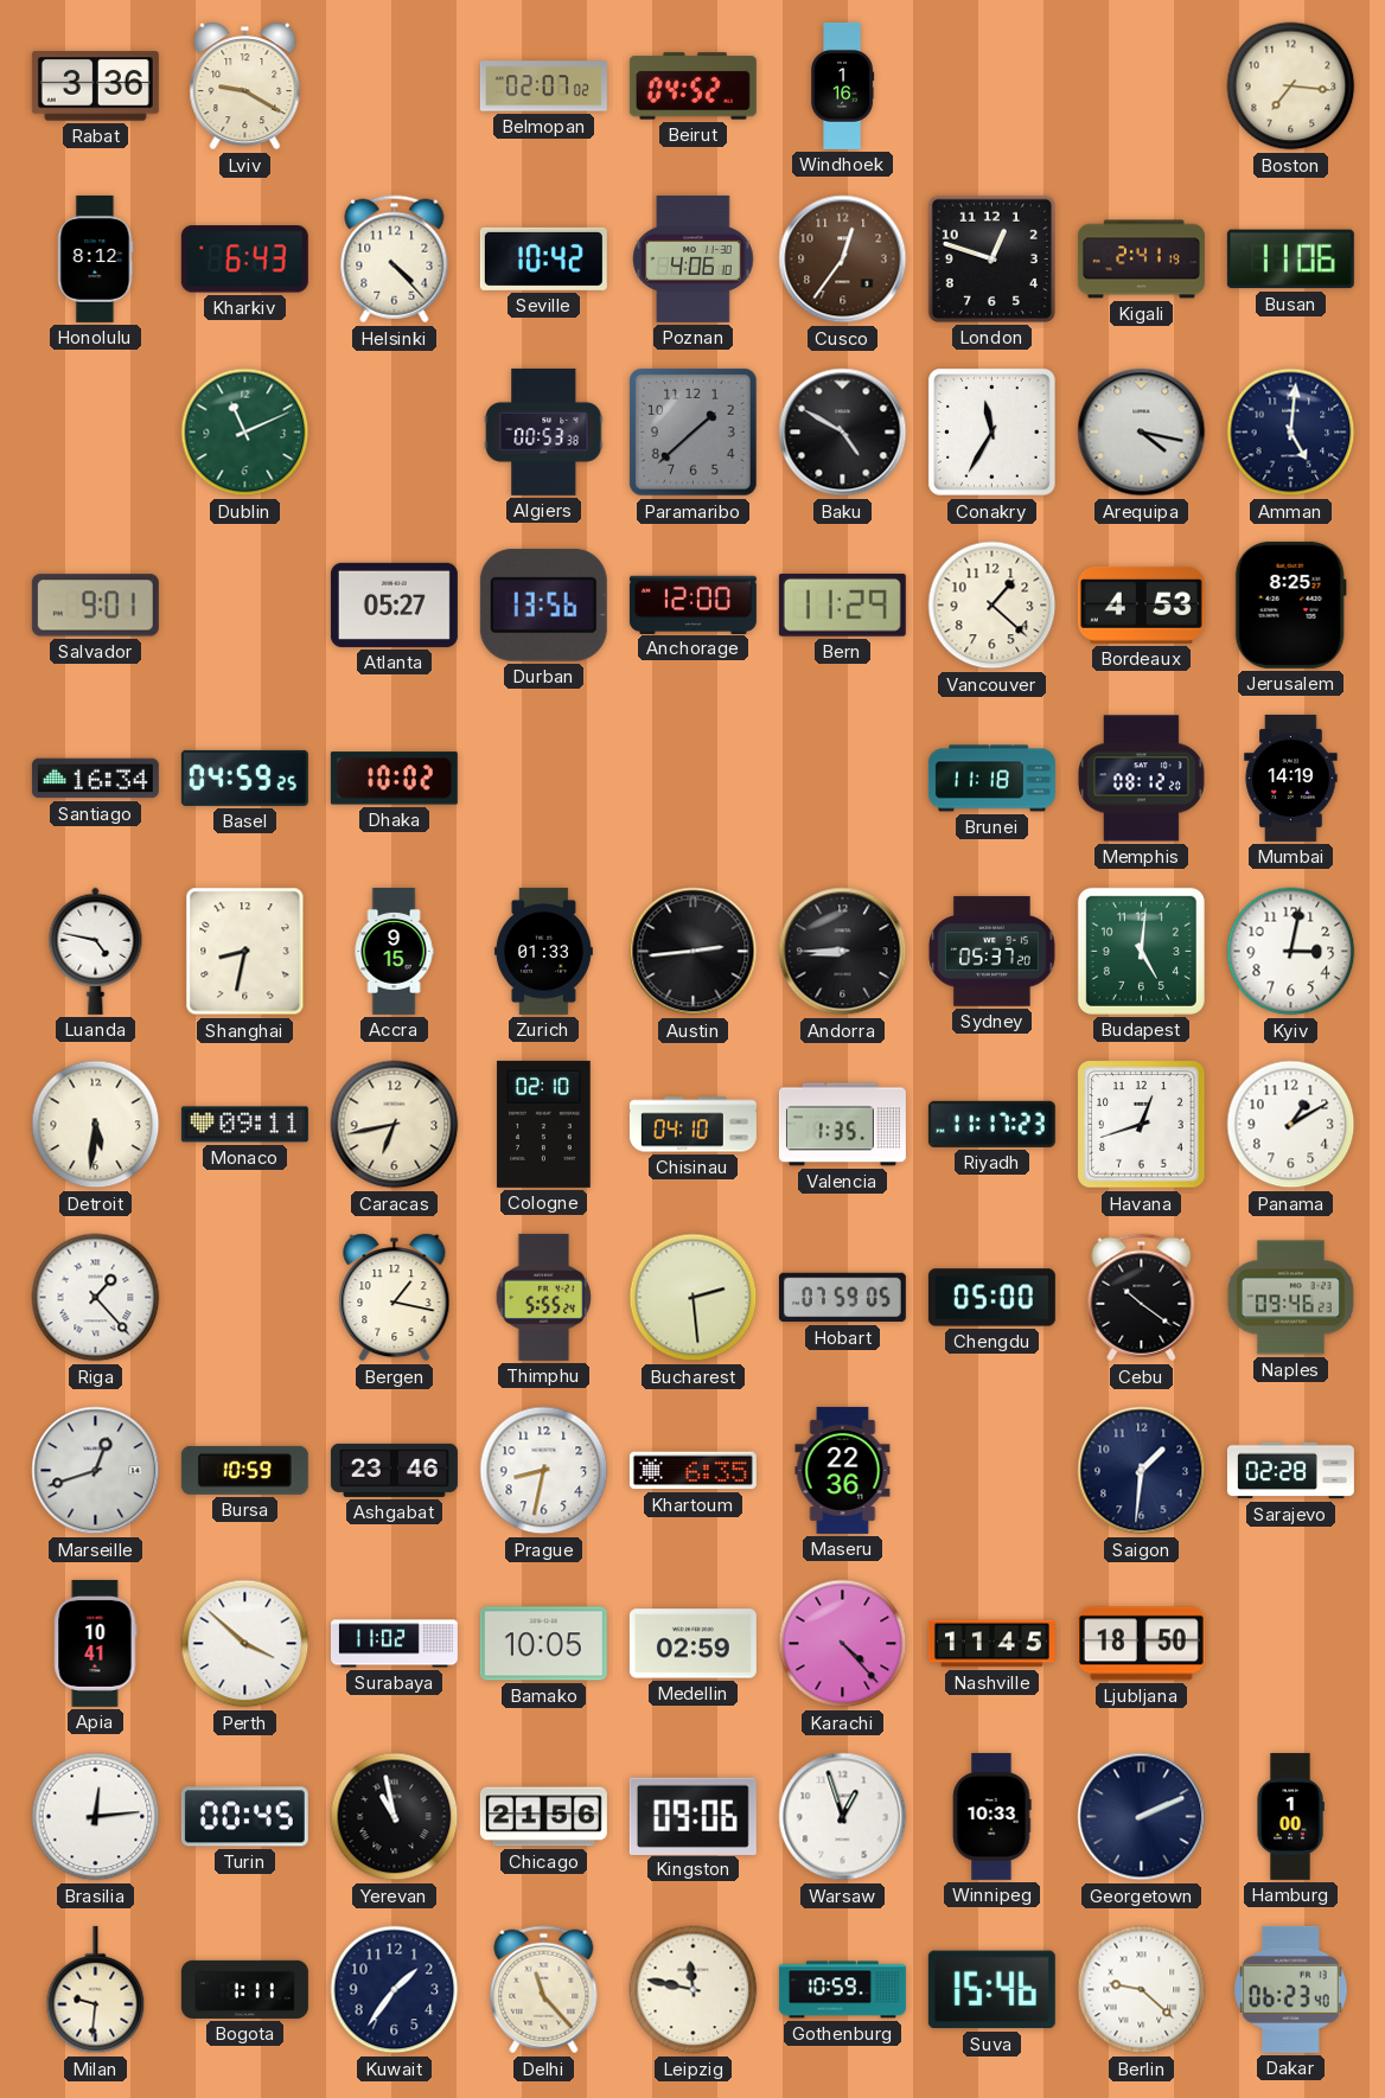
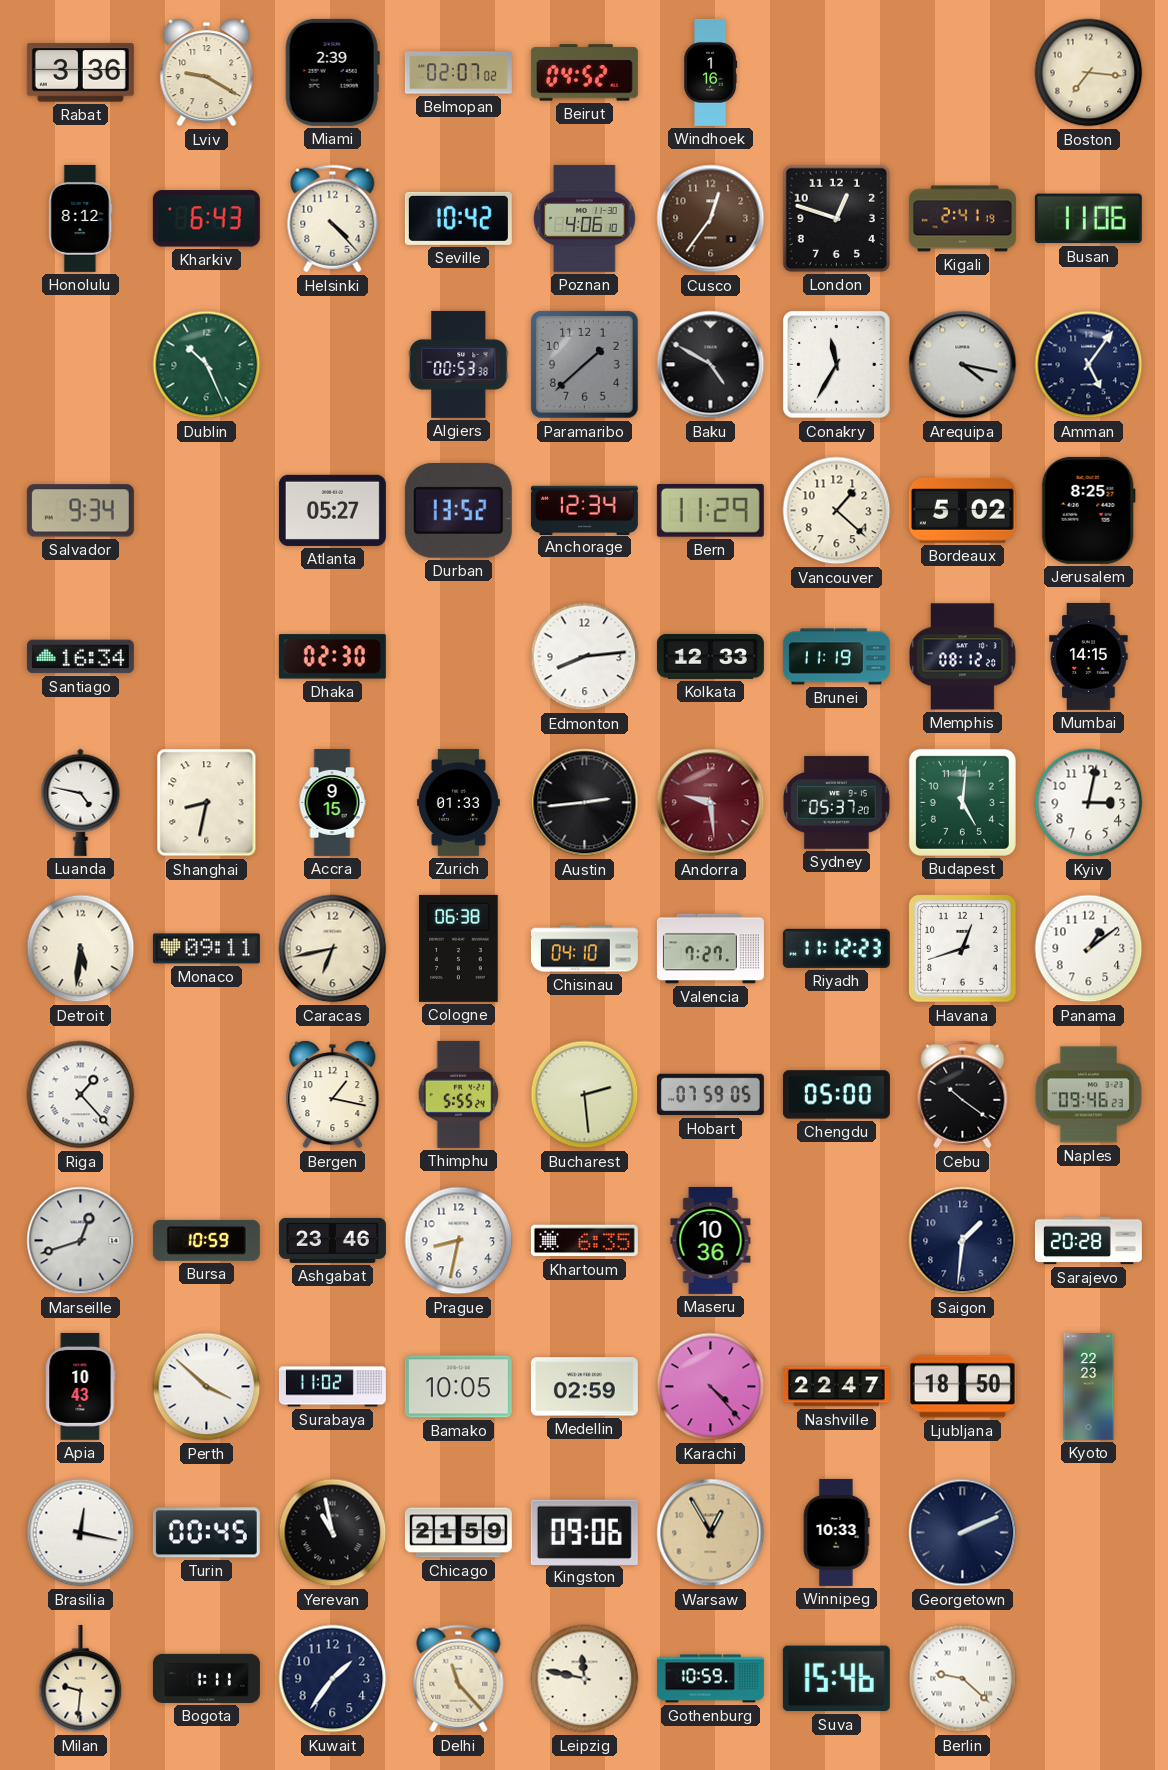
Miami: none -> 2:39
Dublin: 11:11 -> 10:26
Amman: 5:01 -> 5:06
Salvador: 9:01 -> 9:34
Durban: 13:56 -> 13:52
Anchorage: 12:00 -> 12:34
Bordeaux: 4:53 -> 5:02
Basel: 04:59 -> none
Dhaka: 10:02 -> 02:30
Edmonton: none -> 8:14
Kolkata: none -> 12:33
Brunei: 11:18 -> 11:19
Mumbai: 14:19 -> 14:15
Andorra: 8:45 -> 9:29
Andorra dial: black -> burgundy
Cologne: 02:10 -> 06:38
Valencia: 1:35 -> 7:27
Riyadh: 11:17 -> 11:12
Panama: 1:10 -> 1:09
Maseru: 22:36 -> 10:36
Sarajevo: 02:28 -> 20:28
Apia: 10:41 -> 10:43
Nashville: 11:45 -> 22:47
Kyoto: none -> 22:23
Brasilia: 12:14 -> 12:17
Chicago: 21:56 -> 21:59
Warsaw: 12:57 -> 12:55
Warsaw dial: white -> champagne
Hamburg: 1:00 -> none
Dakar: 06:23 -> none
